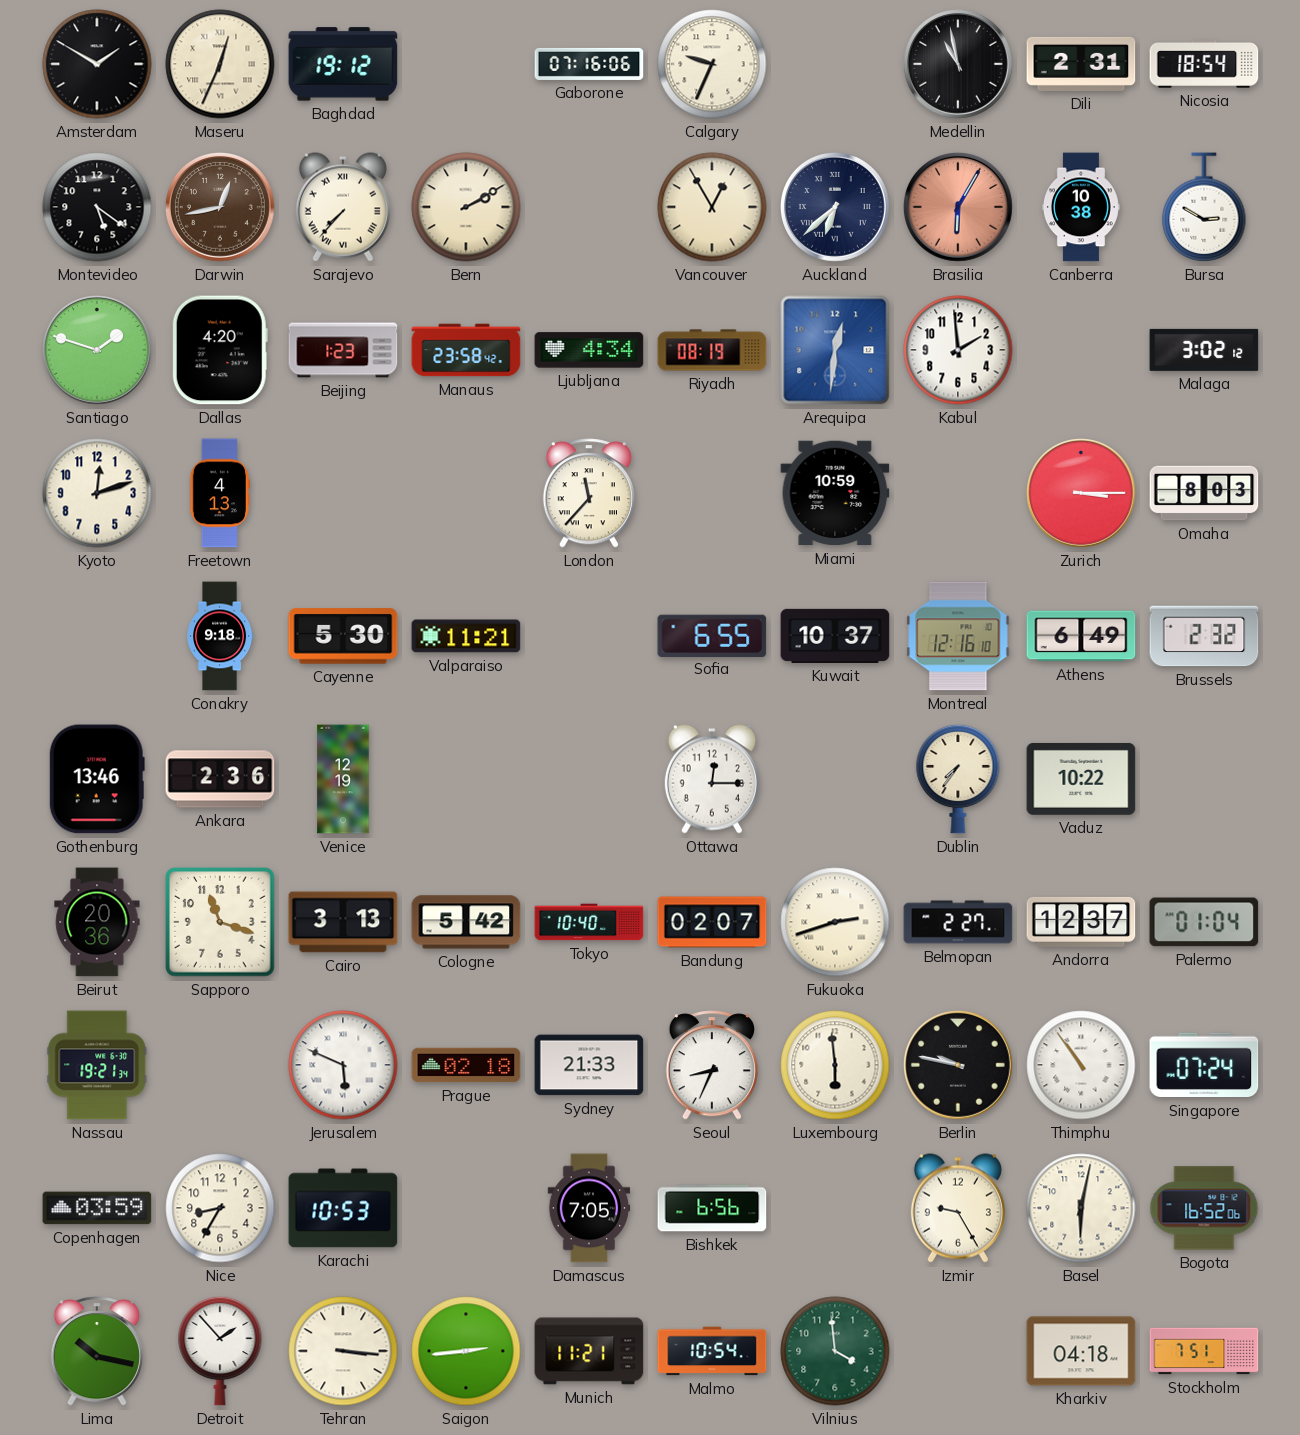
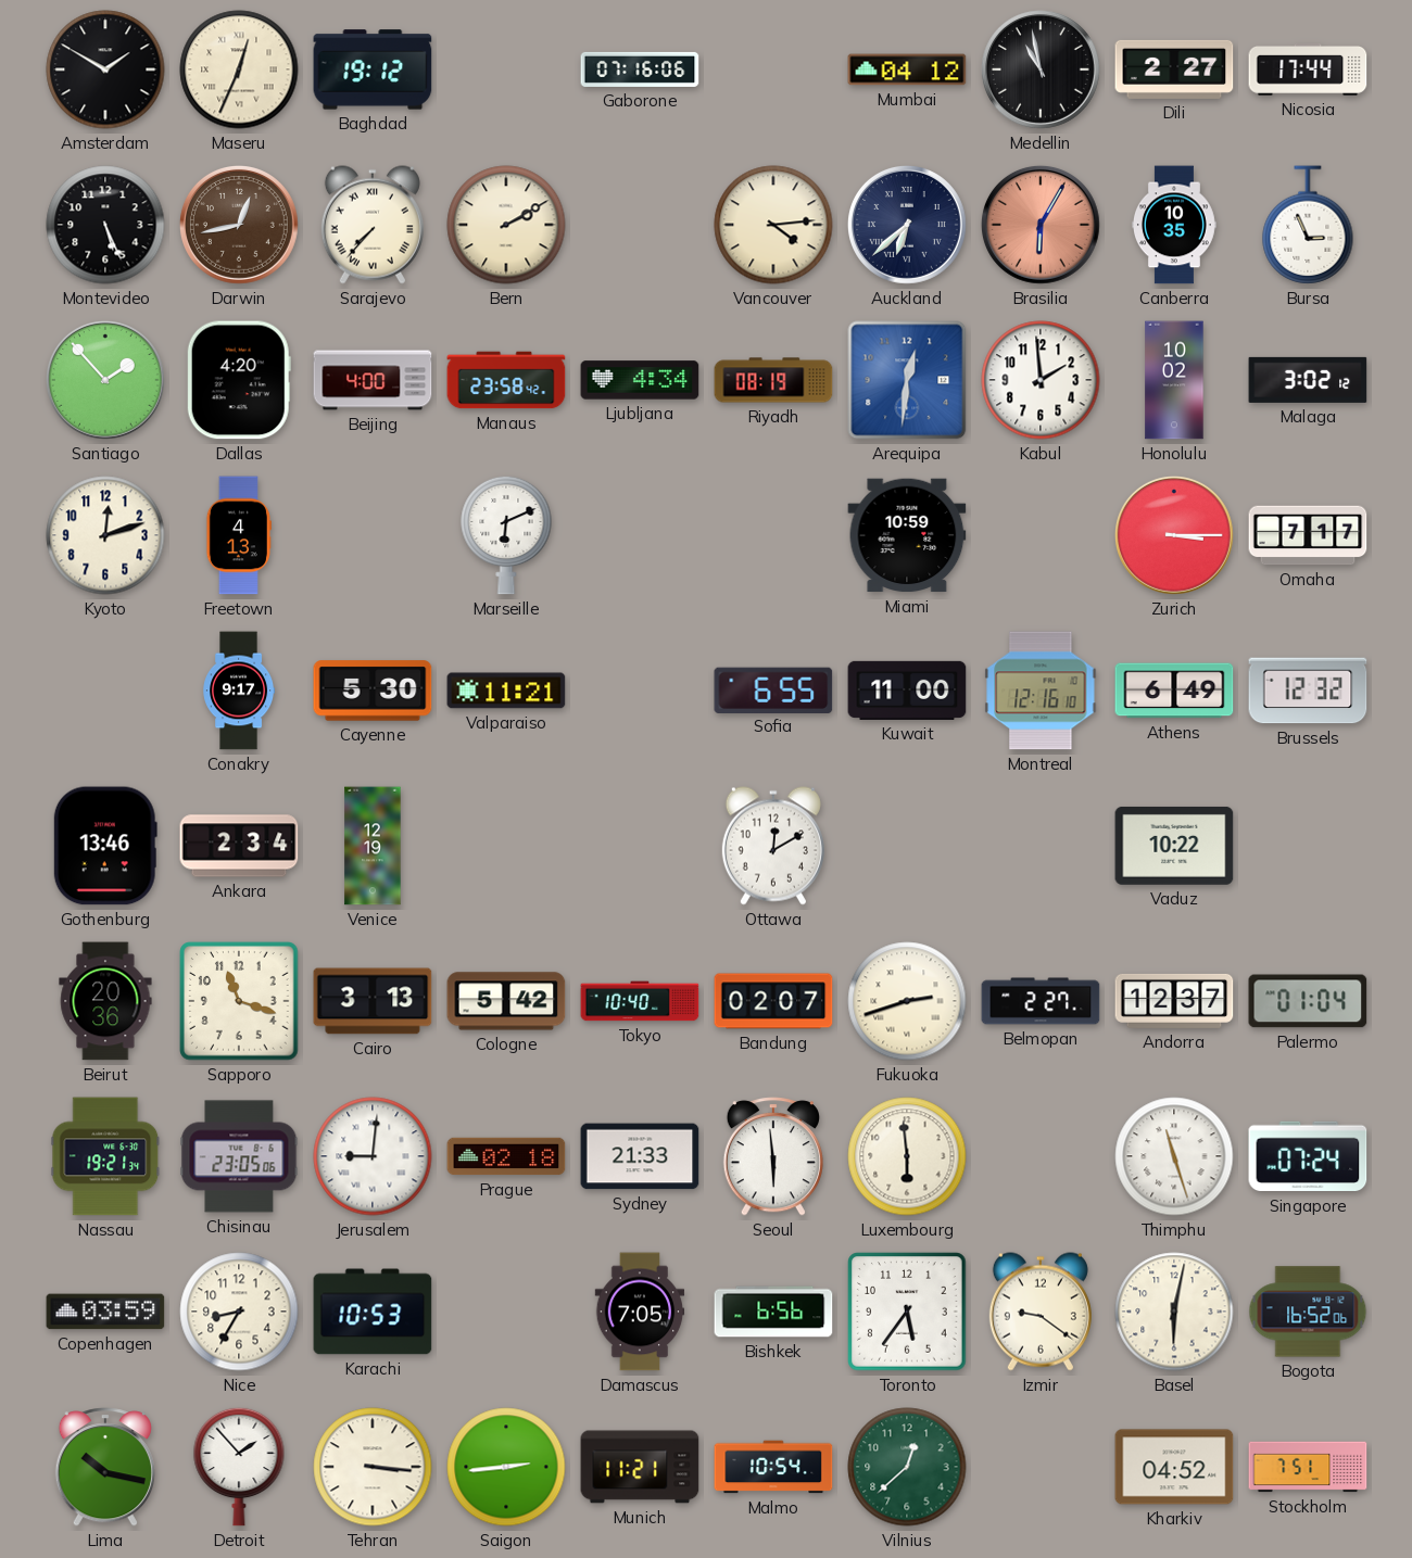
Calgary: 9:34 -> none
Mumbai: none -> 04:12
Dili: 2:31 -> 2:27
Nicosia: 18:54 -> 17:44
Montevideo: 5:21 -> 5:26
Vancouver: 12:55 -> 4:14
Canberra: 10:38 -> 10:35
Bursa: 2:50 -> 2:56
Santiago: 1:48 -> 1:53
Beijing: 1:23 -> 4:00
Honolulu: none -> 10:02
Marseille: none -> 6:11
London: 11:37 -> none
Omaha: 8:03 -> 7:17
Conakry: 9:18 -> 9:17
Kuwait: 10:37 -> 11:00
Brussels: 2:32 -> 12:32
Ankara: 2:36 -> 2:34
Ottawa: 12:15 -> 12:10
Dublin: 7:36 -> none
Chisinau: none -> 23:05
Jerusalem: 5:49 -> 9:01
Seoul: 8:34 -> 5:59
Berlin: 9:47 -> none
Thimphu: 10:54 -> 11:27
Toronto: none -> 5:36
Izmir: 9:25 -> 9:21
Vilnius: 3:59 -> 12:38
Kharkiv: 04:18 -> 04:52
